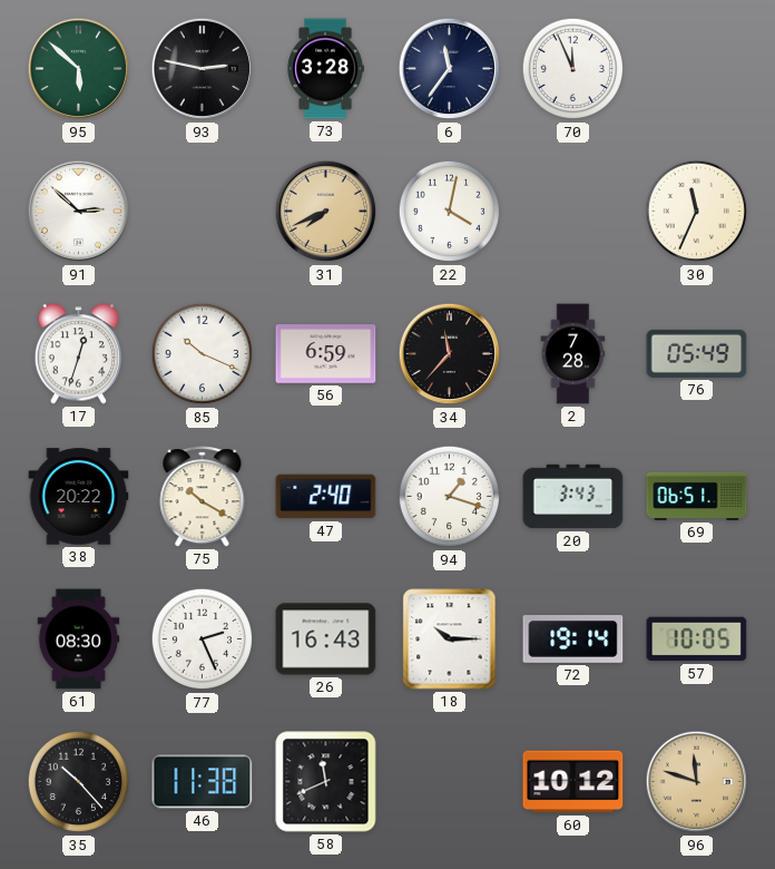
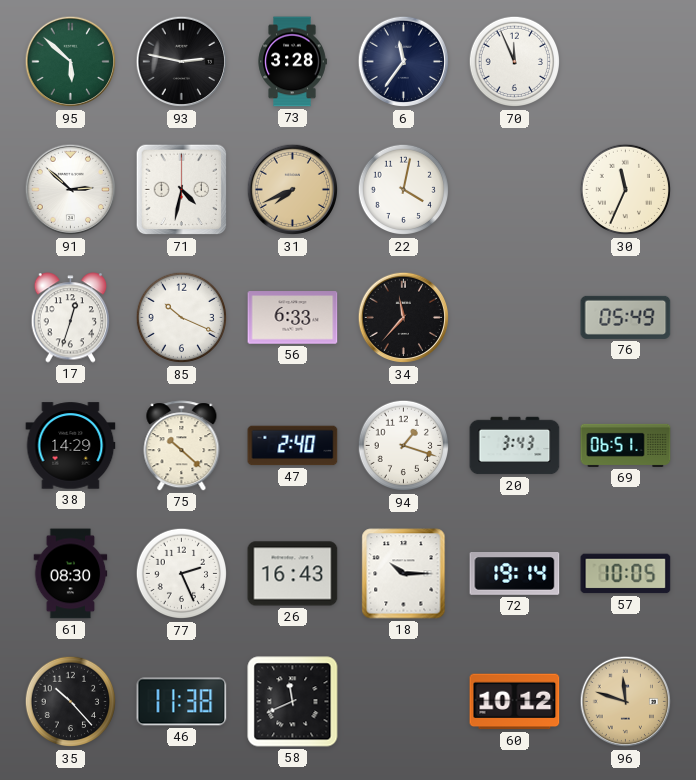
71: none -> 4:32
56: 6:59 -> 6:33
2: 7:28 -> none
38: 20:22 -> 14:29
75: 10:20 -> 10:22
